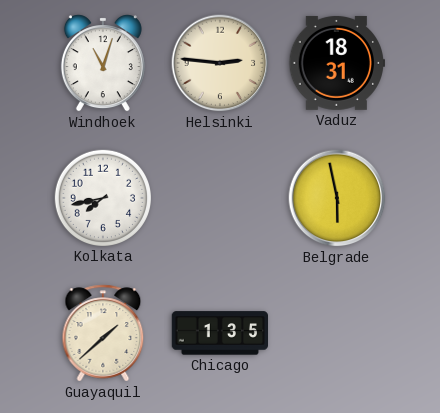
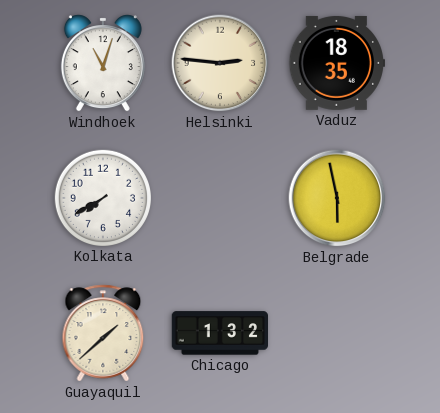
Vaduz: 18:31 -> 18:35
Kolkata: 7:43 -> 7:40
Chicago: 1:35 -> 1:32
